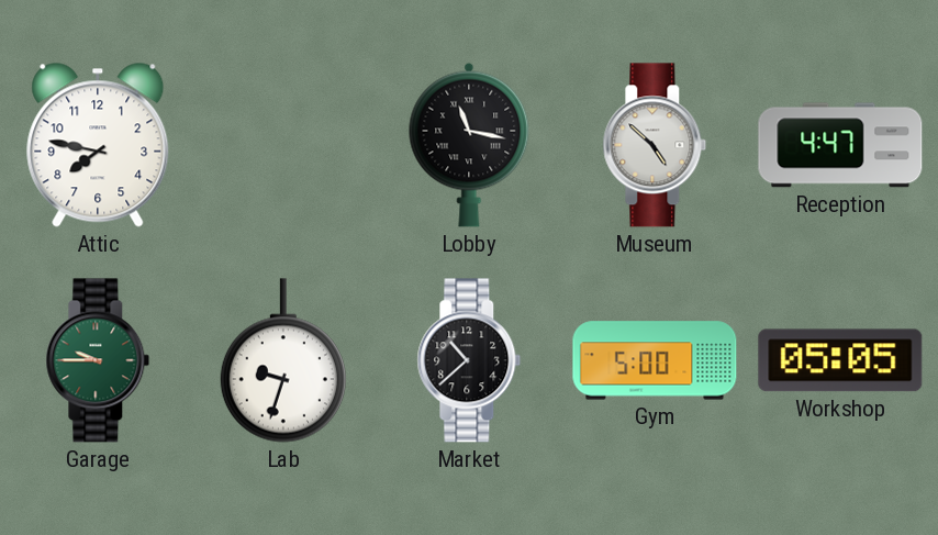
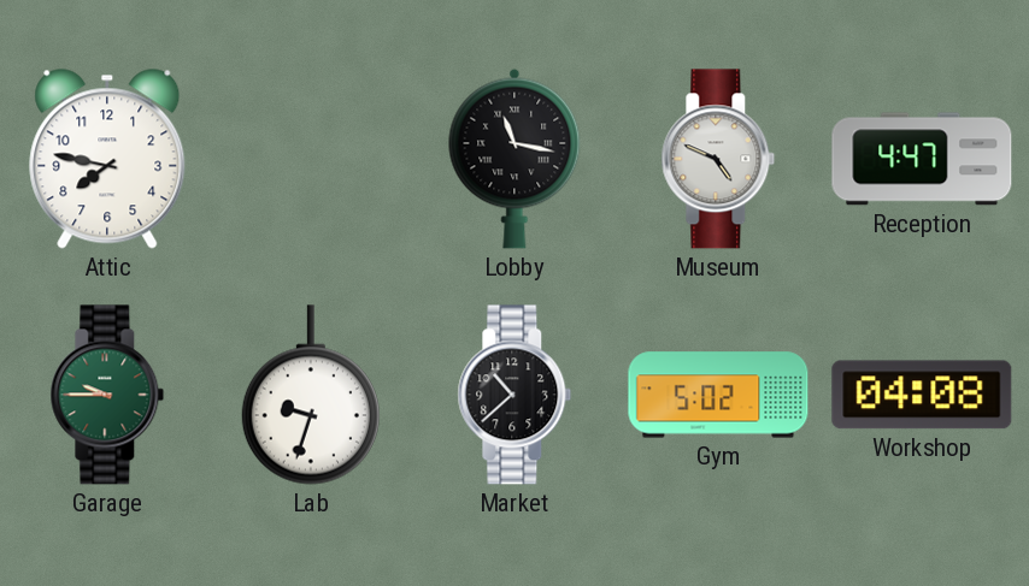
Museum: 4:52 -> 4:49
Gym: 5:00 -> 5:02
Workshop: 05:05 -> 04:08
